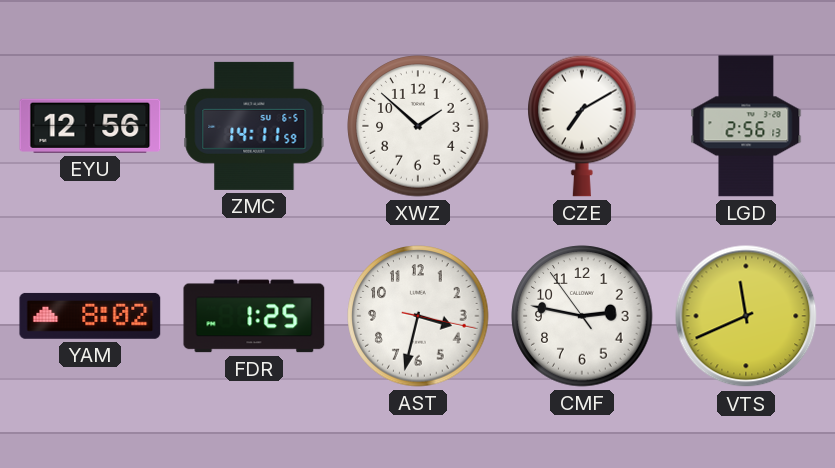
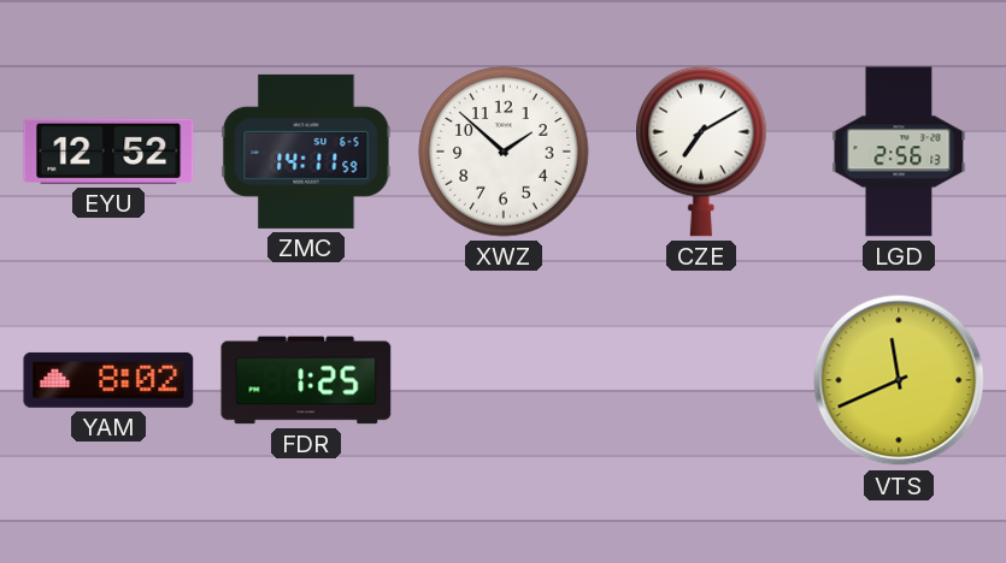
EYU: 12:56 -> 12:52
AST: 3:32 -> none
CMF: 2:46 -> none
